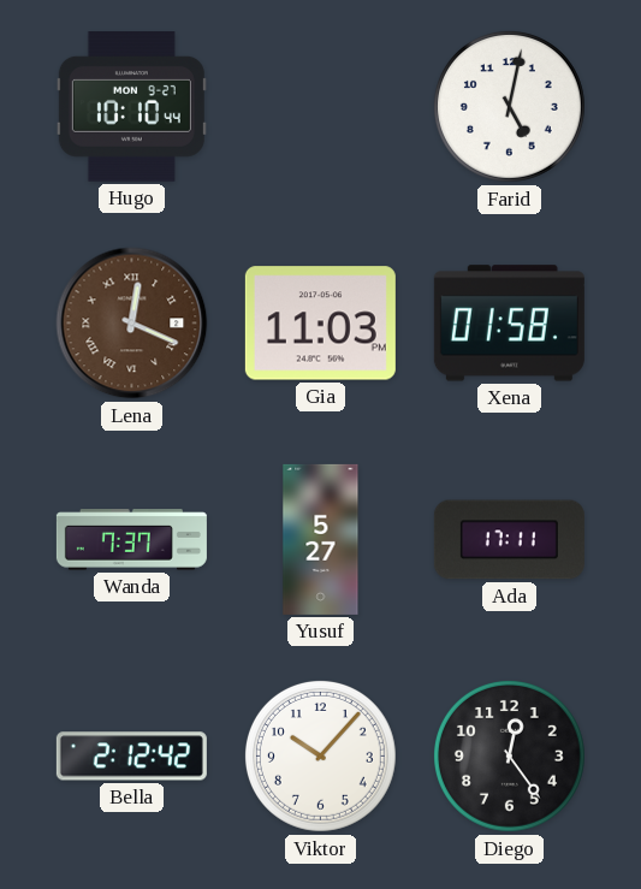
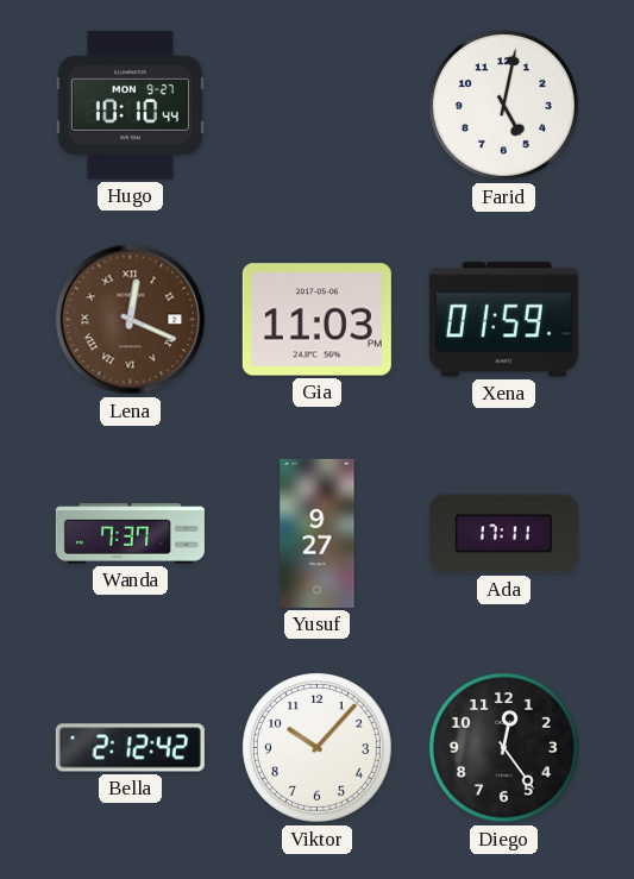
Xena: 01:58 -> 01:59
Yusuf: 5:27 -> 9:27
